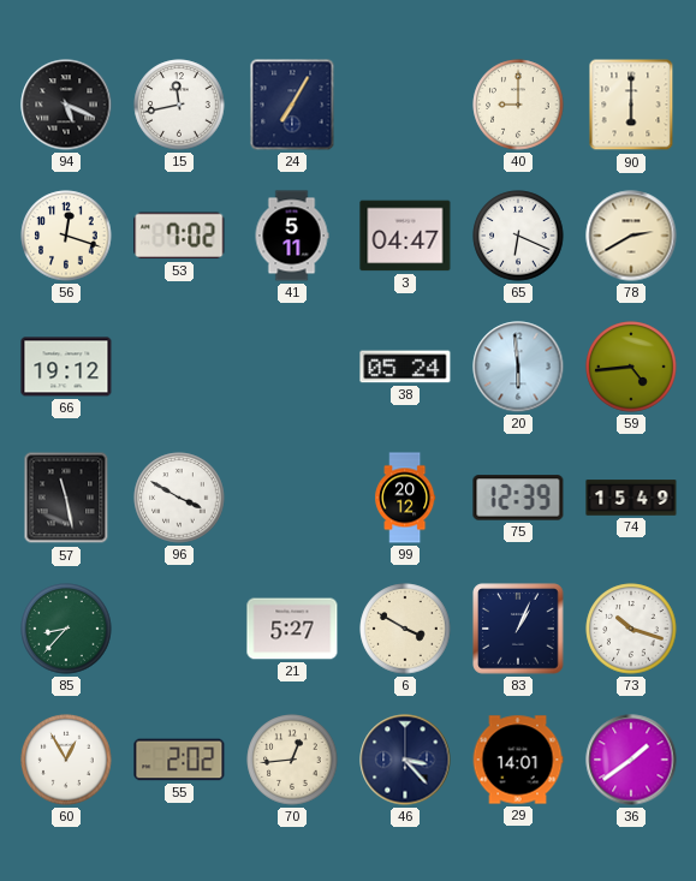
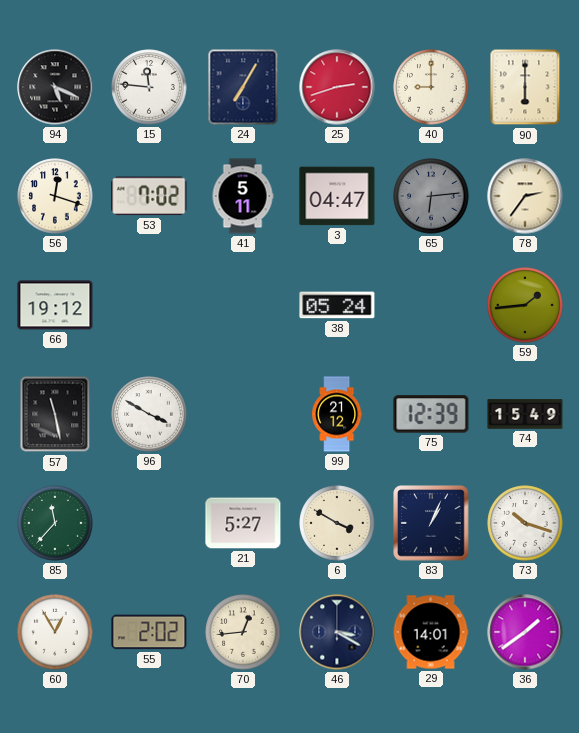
15: 11:43 -> 11:46
25: none -> 2:42
65: 6:19 -> 6:14
65 dial: white -> grey
78: 2:40 -> 2:36
20: 5:59 -> none
59: 4:44 -> 1:44
99: 20:12 -> 21:12
85: 8:37 -> 11:37
46: 3:23 -> 3:20
